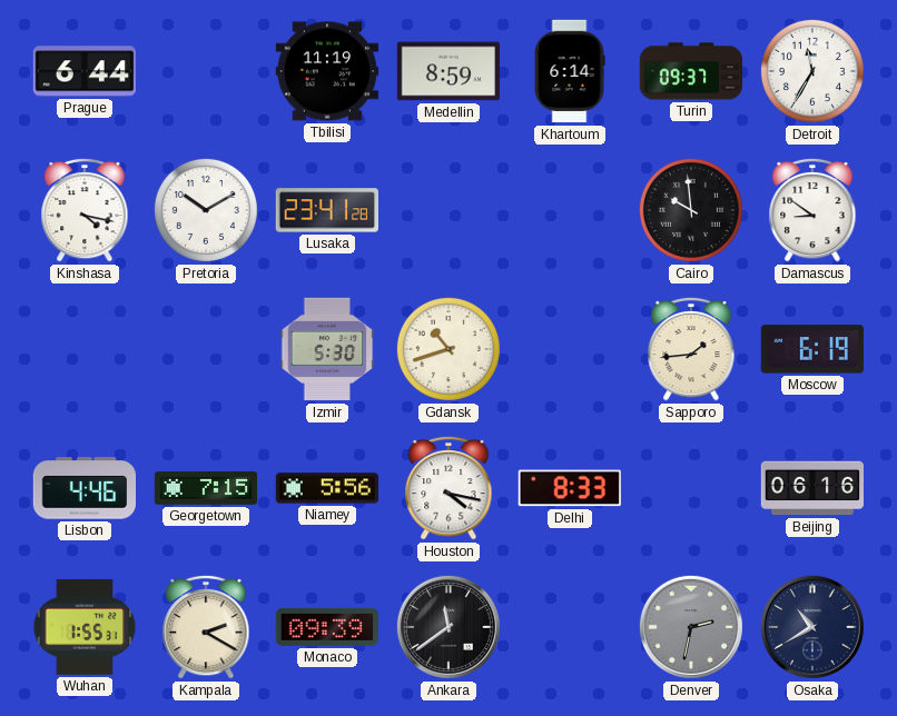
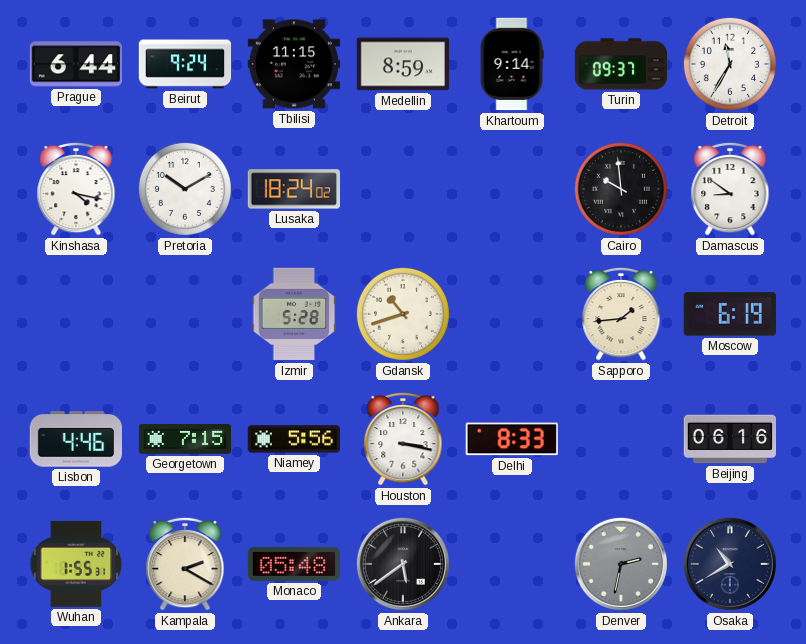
Beirut: none -> 9:24
Tbilisi: 11:19 -> 11:15
Khartoum: 6:14 -> 9:14
Lusaka: 23:41 -> 18:24
Izmir: 5:30 -> 5:28
Houston: 4:17 -> 3:17
Monaco: 09:39 -> 05:48
Ankara: 11:39 -> 5:39
